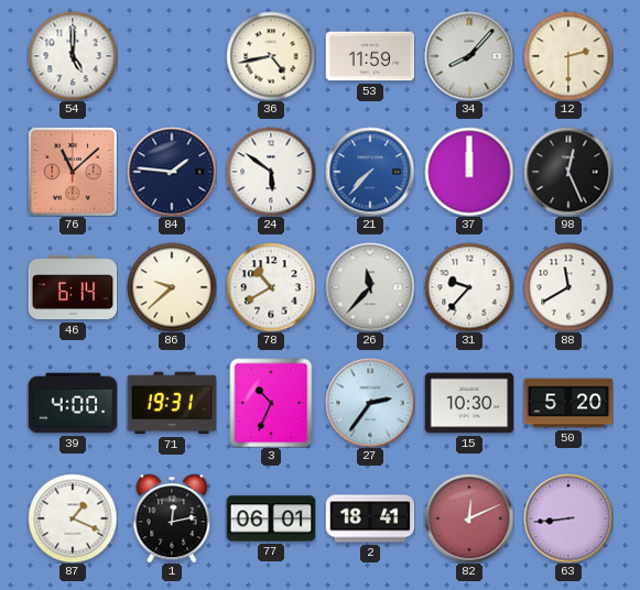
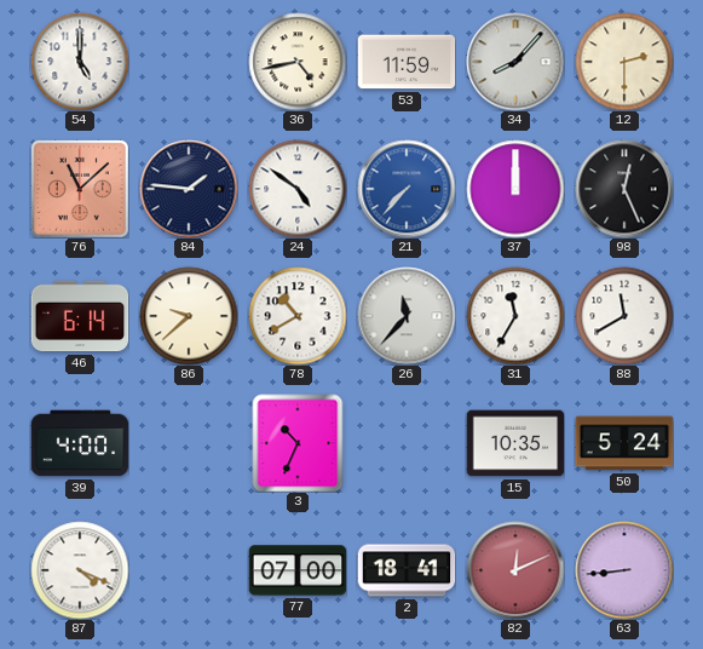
24: 5:51 -> 4:51
31: 9:37 -> 11:35
71: 19:31 -> none
27: 2:36 -> none
15: 10:30 -> 10:35
50: 5:20 -> 5:24
87: 1:19 -> 4:19
1: 12:13 -> none
77: 06:01 -> 07:00
